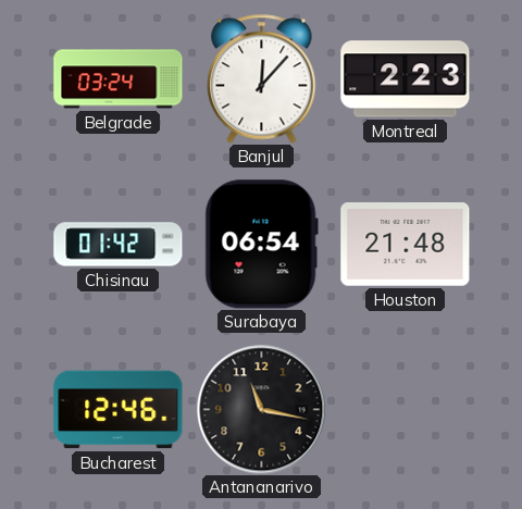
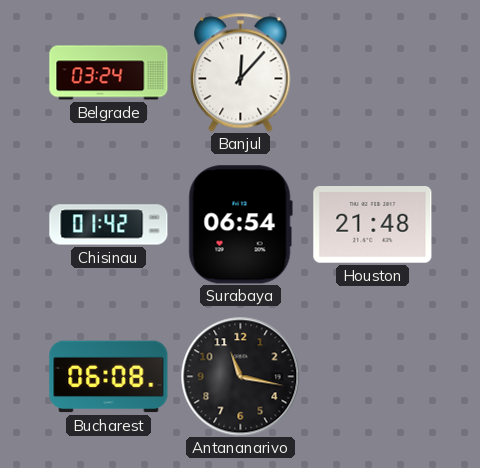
Montreal: 2:23 -> none
Bucharest: 12:46 -> 06:08
